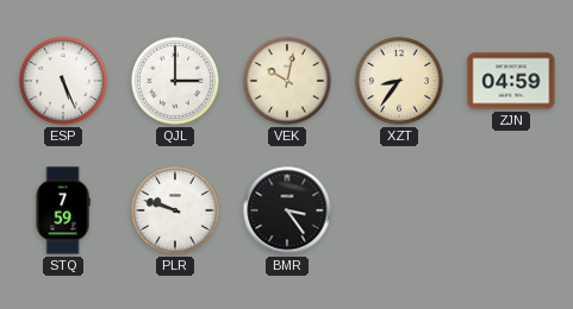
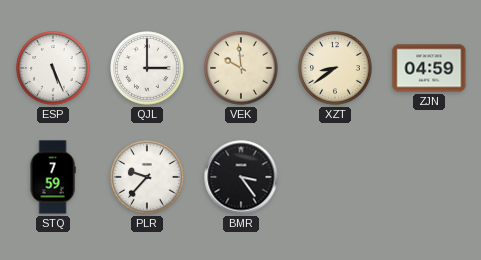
VEK: 10:02 -> 9:59
XZT: 8:36 -> 8:39
PLR: 9:48 -> 9:37
